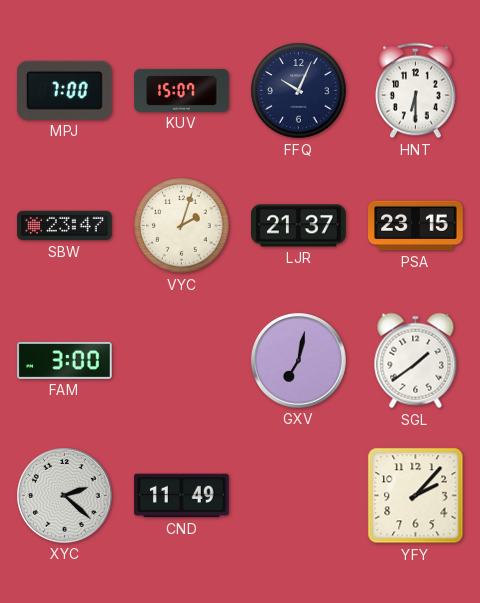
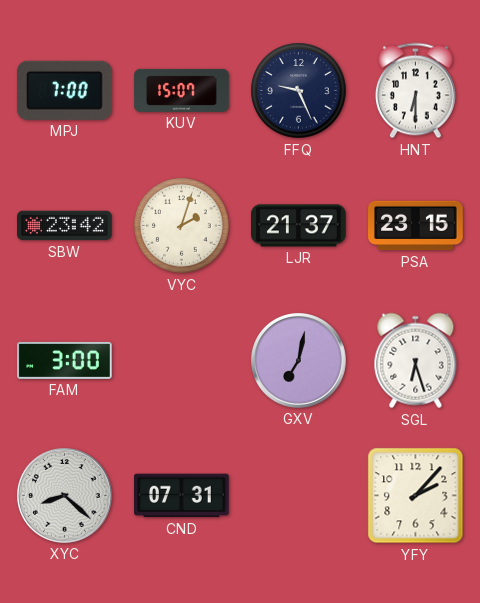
FFQ: 10:04 -> 9:26
SBW: 23:47 -> 23:42
SGL: 1:39 -> 6:27
XYC: 2:22 -> 8:22
CND: 11:49 -> 07:31
